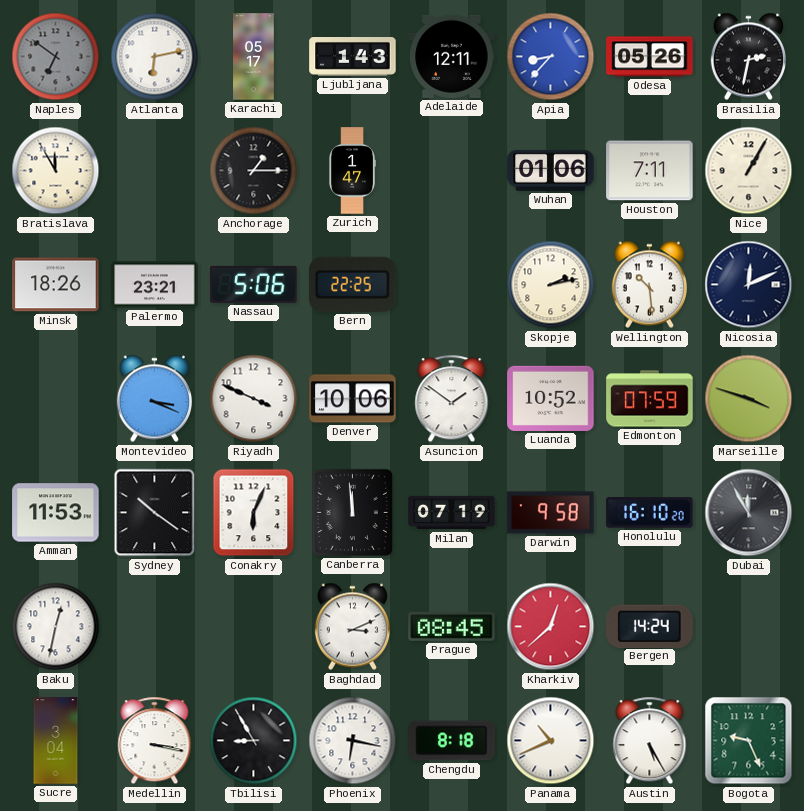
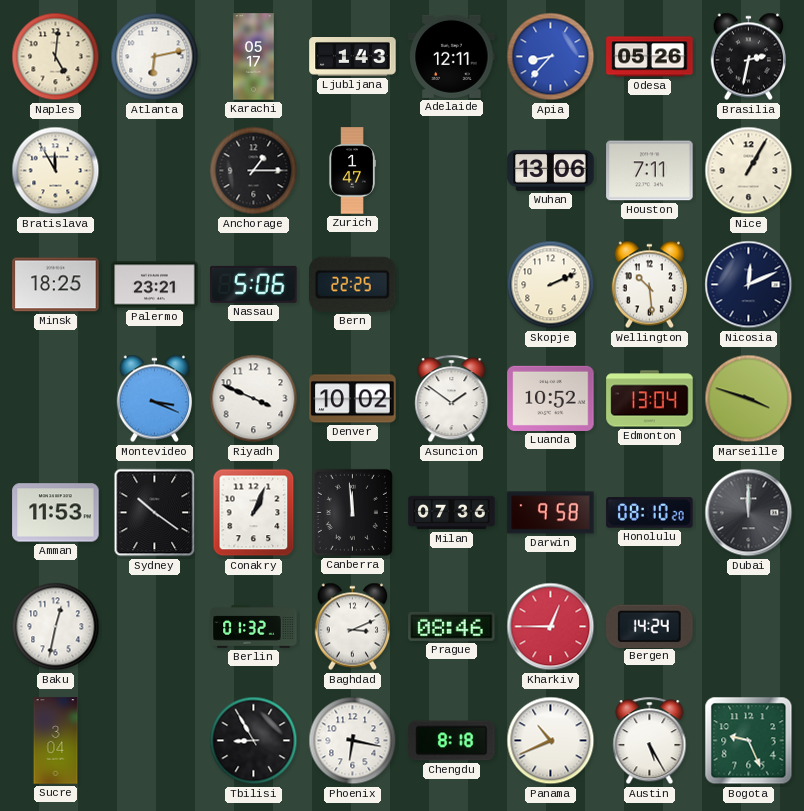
Naples: 6:51 -> 5:01
Naples dial: grey -> cream
Wuhan: 01:06 -> 13:06
Minsk: 18:26 -> 18:25
Skopje: 2:13 -> 2:11
Denver: 10:06 -> 10:02
Edmonton: 07:59 -> 13:04
Conakry: 6:04 -> 1:04
Milan: 07:19 -> 07:36
Honolulu: 16:10 -> 08:10
Dubai: 11:55 -> 12:00
Berlin: none -> 01:32
Prague: 08:45 -> 08:46
Kharkiv: 12:38 -> 12:45
Medellin: 3:17 -> none
